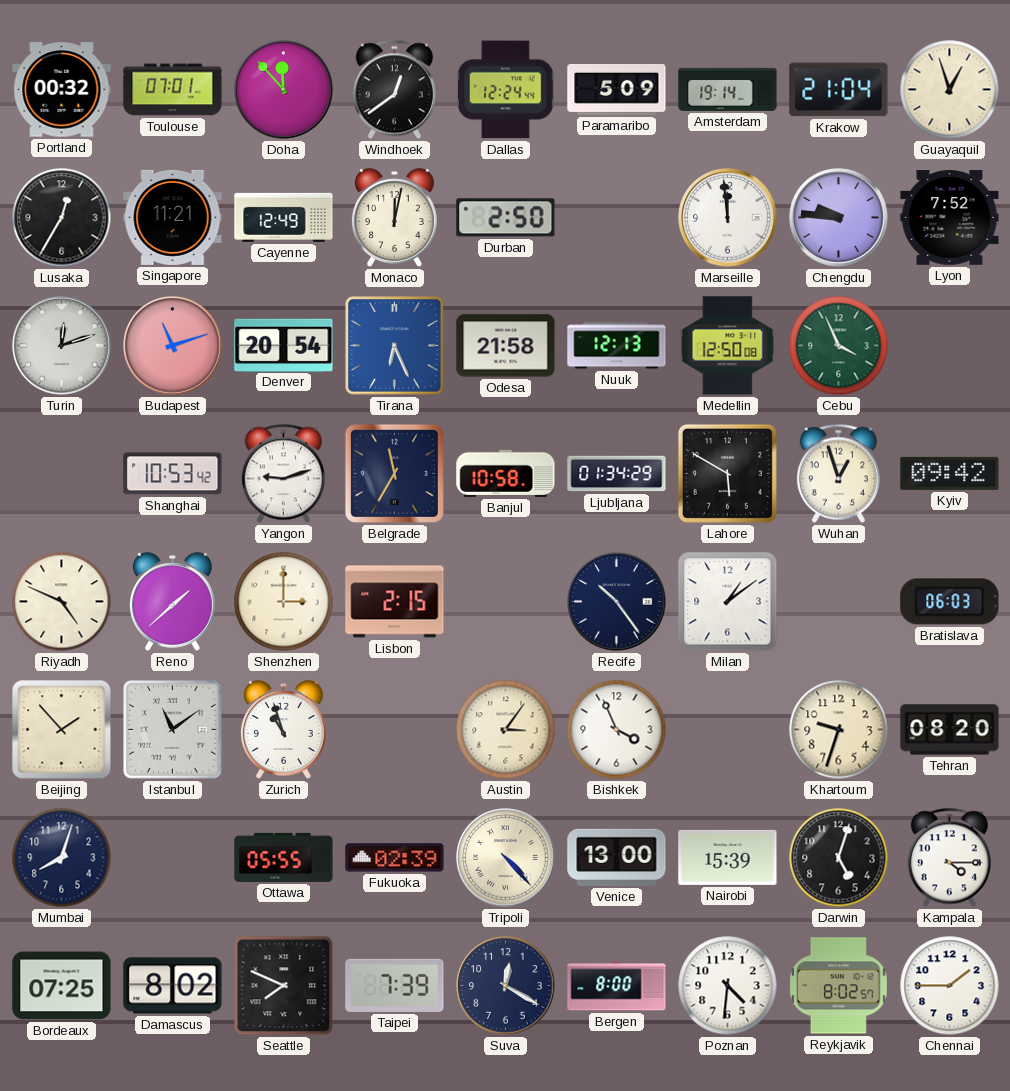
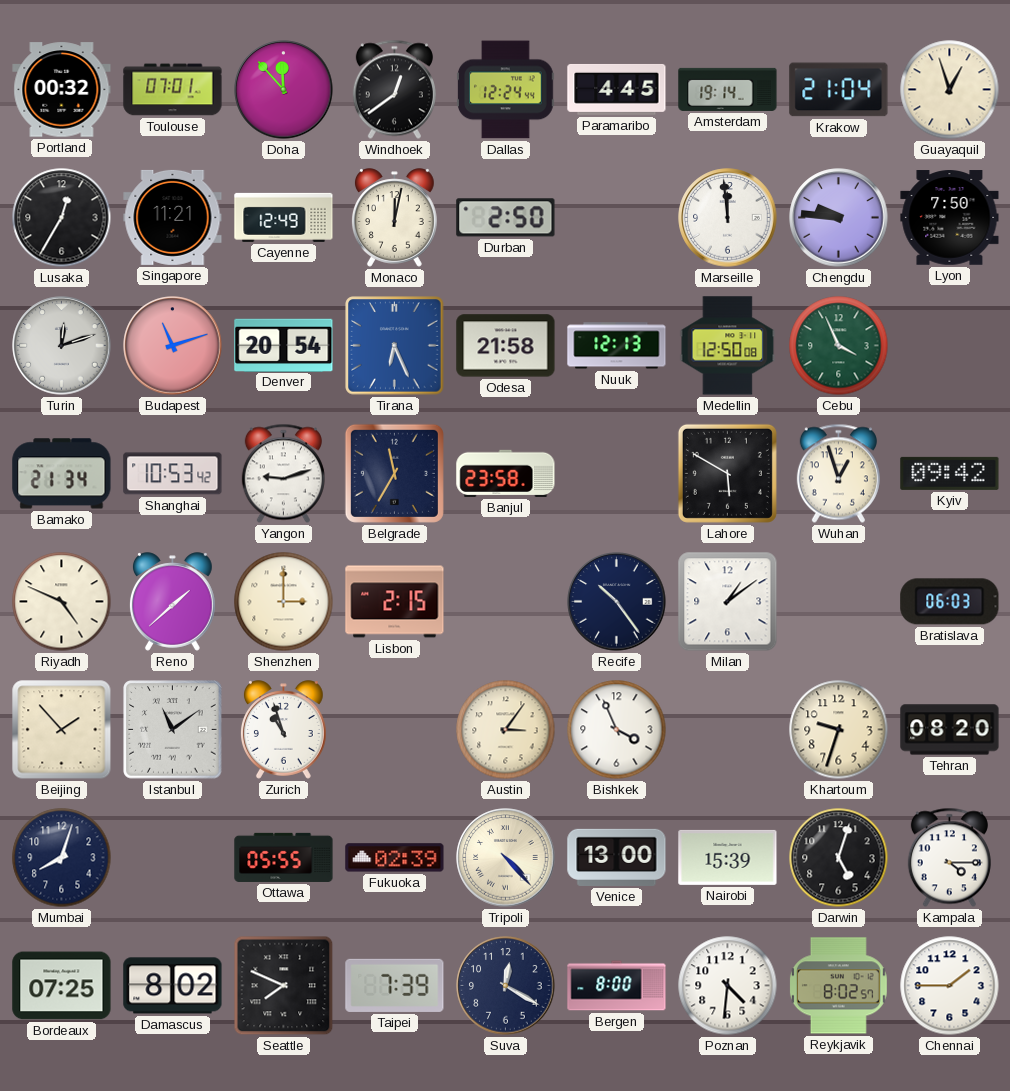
Paramaribo: 5:09 -> 4:45
Lyon: 7:52 -> 7:50
Bamako: none -> 21:34
Banjul: 10:58 -> 23:58
Ljubljana: 01:34 -> none
